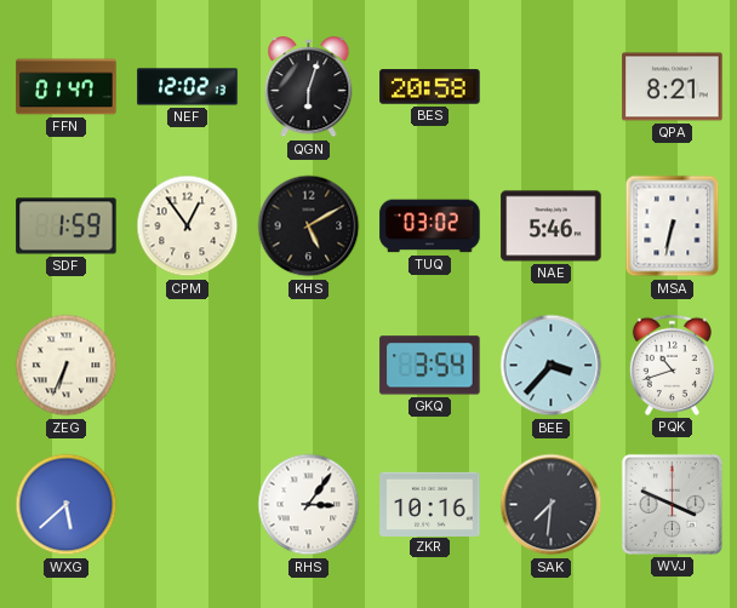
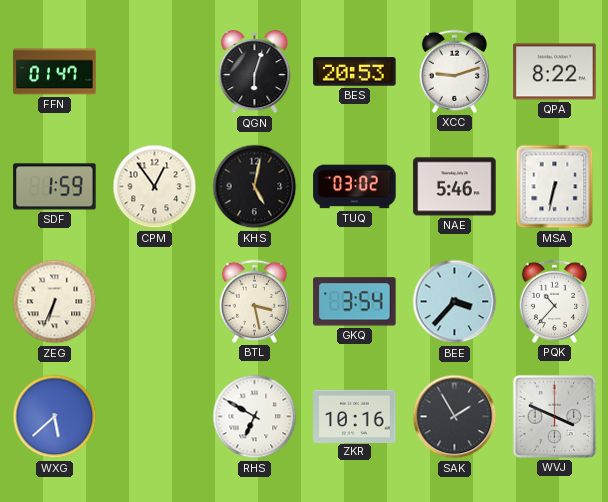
NEF: 12:02 -> none
BES: 20:58 -> 20:53
XCC: none -> 9:12
QPA: 8:21 -> 8:22
KHS: 5:10 -> 5:02
BTL: none -> 3:28
PQK: 10:42 -> 10:37
RHS: 3:06 -> 6:50
SAK: 7:31 -> 1:55
